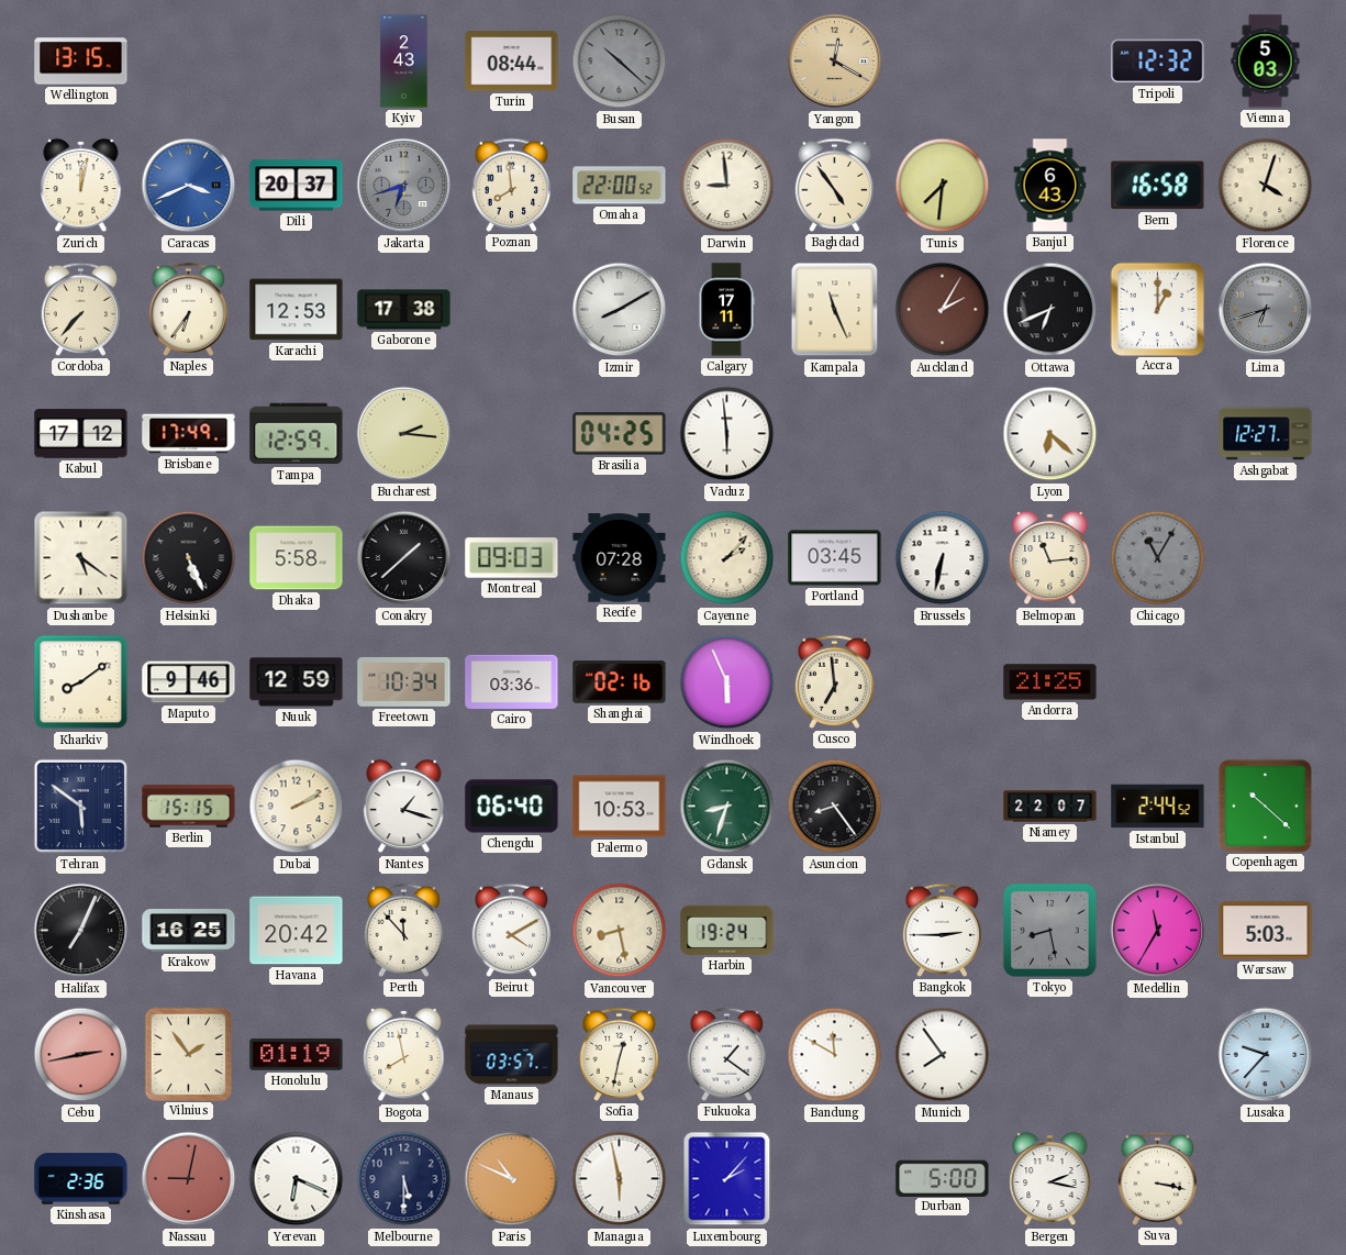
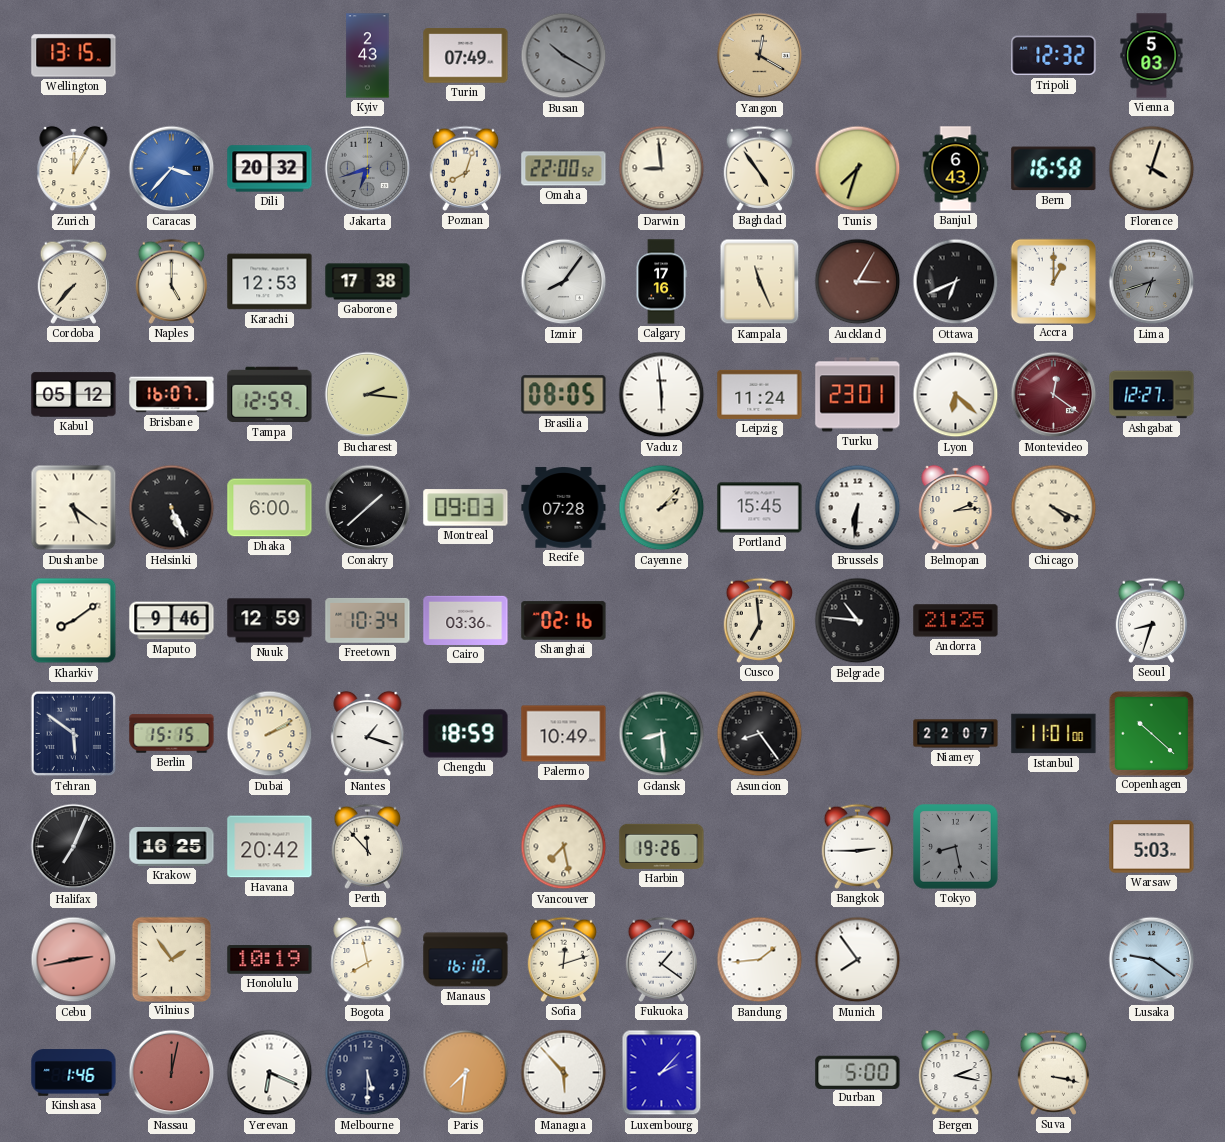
Turin: 08:44 -> 07:49
Busan: 10:22 -> 10:20
Zurich: 12:02 -> 12:05
Caracas: 3:41 -> 3:37
Dili: 20:37 -> 20:32
Poznan: 7:59 -> 8:03
Tunis: 7:31 -> 7:33
Naples: 6:36 -> 5:00
Izmir: 8:10 -> 8:06
Calgary: 17:11 -> 17:16
Auckland: 2:05 -> 3:05
Kabul: 17:12 -> 05:12
Brisbane: 17:49 -> 16:07
Brasilia: 04:25 -> 08:05
Leipzig: none -> 11:24
Turku: none -> 23:01
Montevideo: none -> 12:21
Dhaka: 5:58 -> 6:00
Portland: 03:45 -> 15:45
Brussels: 6:32 -> 6:31
Belmopan: 11:14 -> 2:14
Chicago: 11:05 -> 4:19
Chicago dial: grey -> cream
Windhoek: 5:56 -> none
Belgrade: none -> 10:46
Seoul: none -> 8:33
Chengdu: 06:40 -> 18:59
Palermo: 10:53 -> 10:49
Gdansk: 8:33 -> 8:29
Istanbul: 2:44 -> 11:01
Beirut: 4:10 -> none
Vancouver: 8:28 -> 7:28
Harbin: 19:24 -> 19:26
Medellin: 11:35 -> none
Honolulu: 01:19 -> 10:19
Manaus: 03:57 -> 16:10
Sofia: 12:32 -> 12:12
Bandung: 11:50 -> 1:44
Lusaka: 9:37 -> 9:21
Kinshasa: 2:36 -> 1:46
Nassau: 9:02 -> 12:02
Paris: 10:49 -> 7:31
Managua: 5:58 -> 5:53
